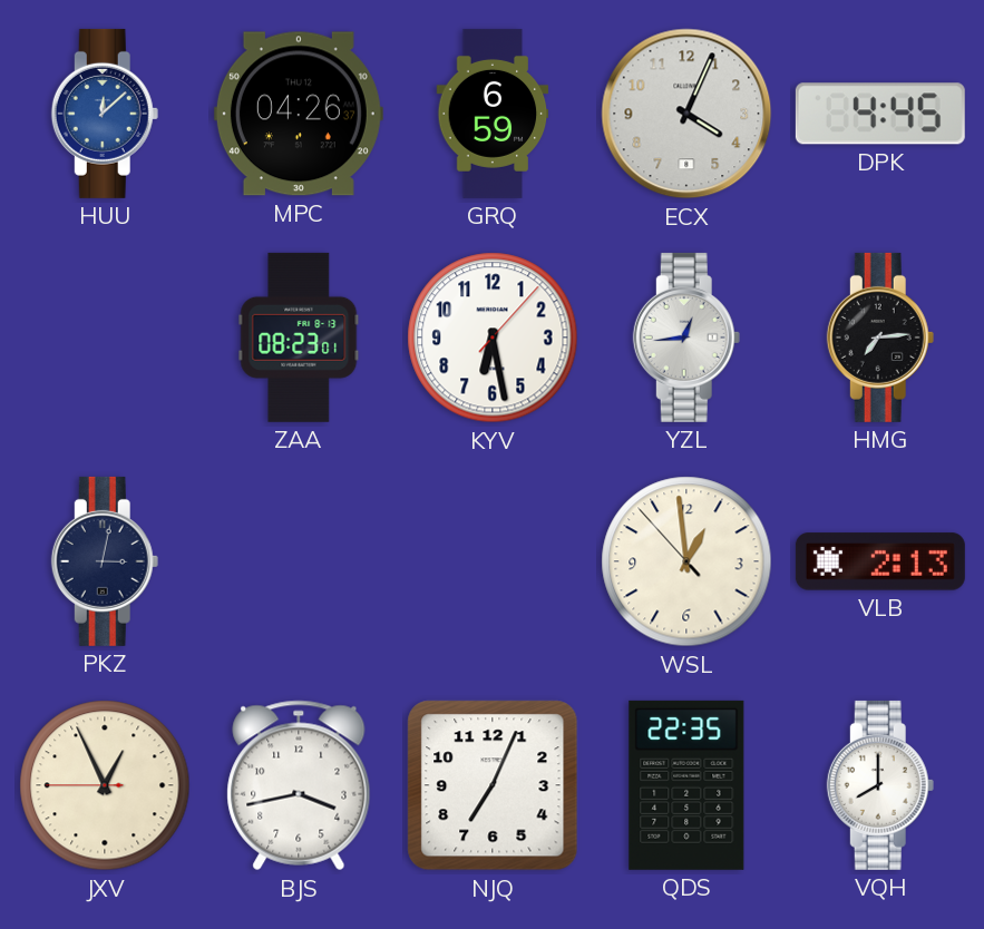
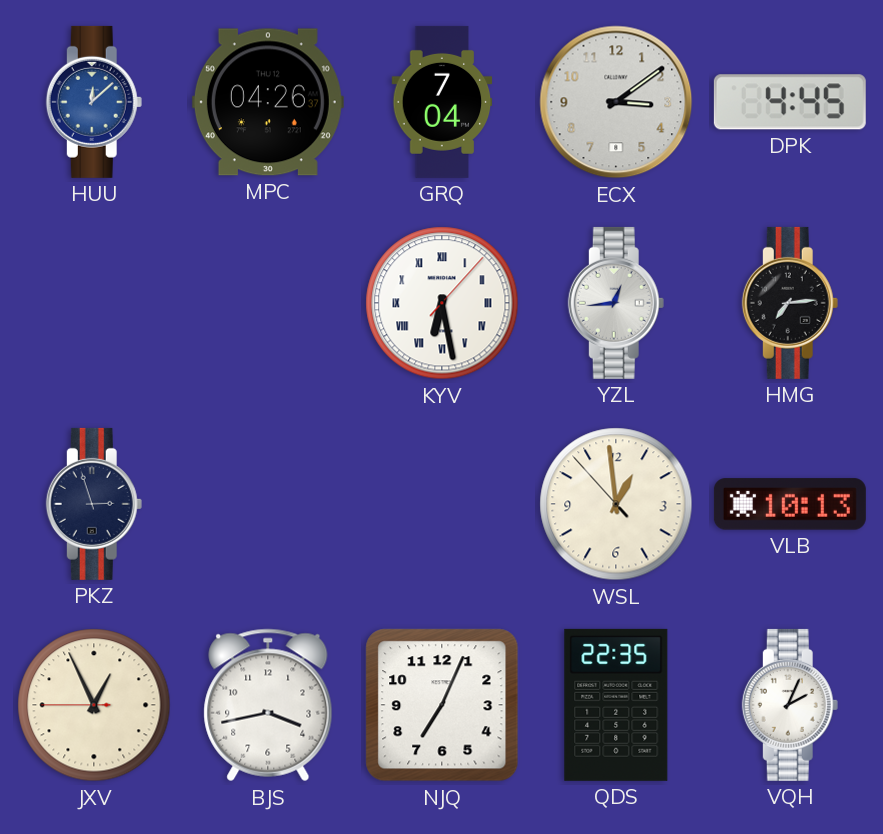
GRQ: 6:59 -> 7:04
ECX: 4:04 -> 3:09
ZAA: 08:23 -> none
KYV numerals: Arabic -> Roman
PKZ: 3:02 -> 2:57
VLB: 2:13 -> 10:13
VQH: 8:00 -> 2:04
